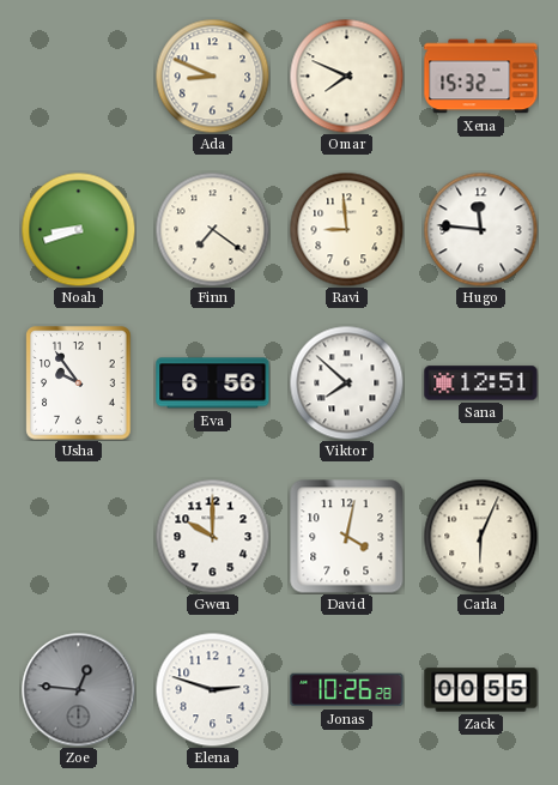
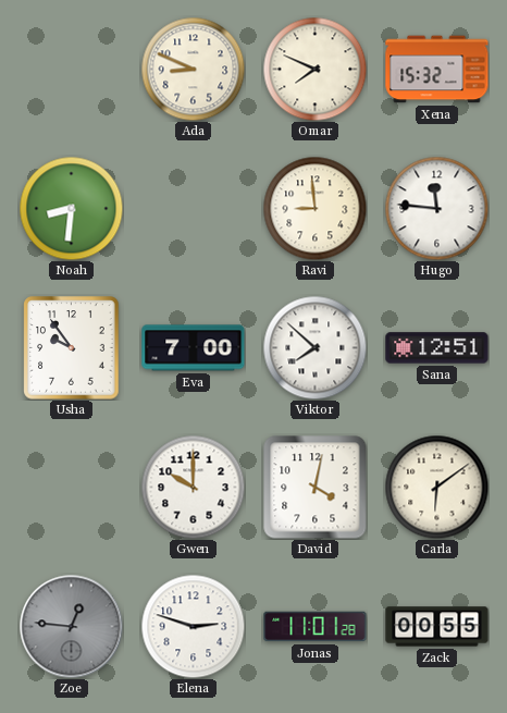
Noah: 8:42 -> 8:31
Finn: 7:21 -> none
Eva: 6:56 -> 7:00
Carla: 6:04 -> 6:09
Jonas: 10:26 -> 11:01
